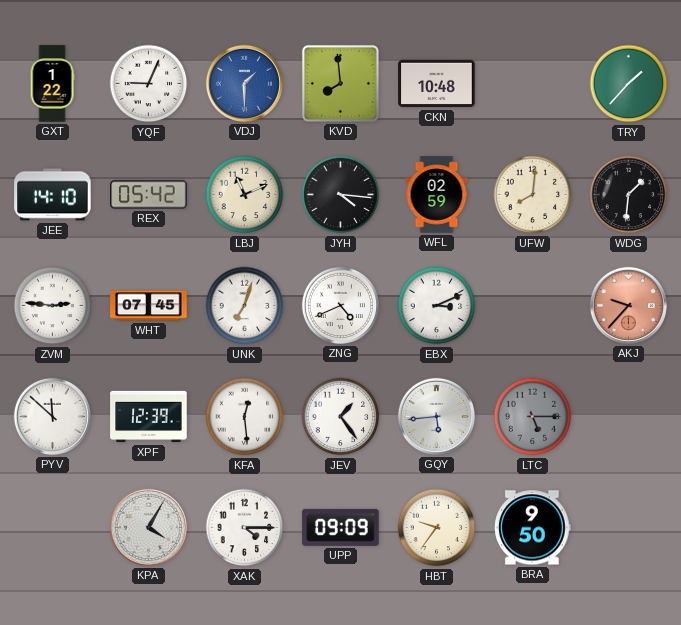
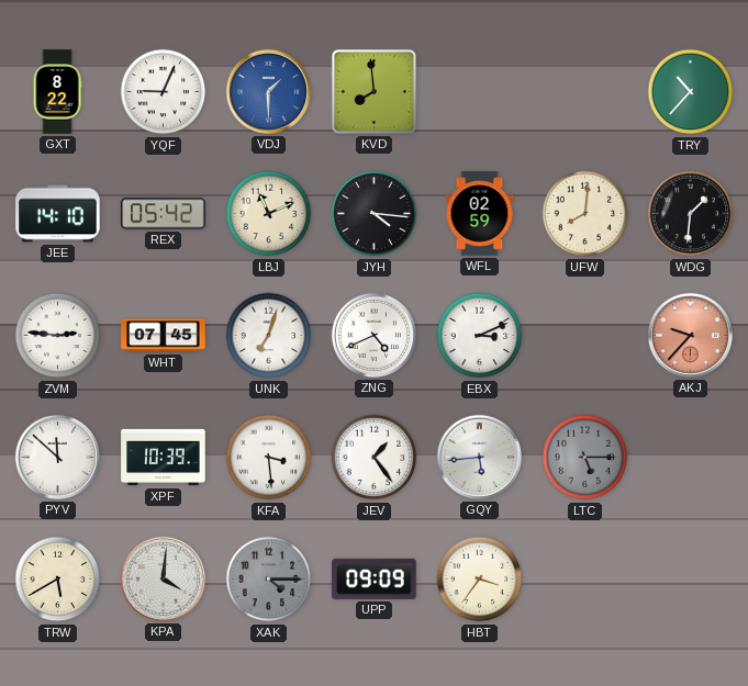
GXT: 1:22 -> 8:22
CKN: 10:48 -> none
TRY: 1:37 -> 10:37
XPF: 12:39 -> 10:39
KFA: 12:29 -> 3:29
TRW: none -> 5:40
KPA: 4:05 -> 4:01
XAK dial: white -> grey
HBT: 9:36 -> 3:36
BRA: 9:50 -> none
